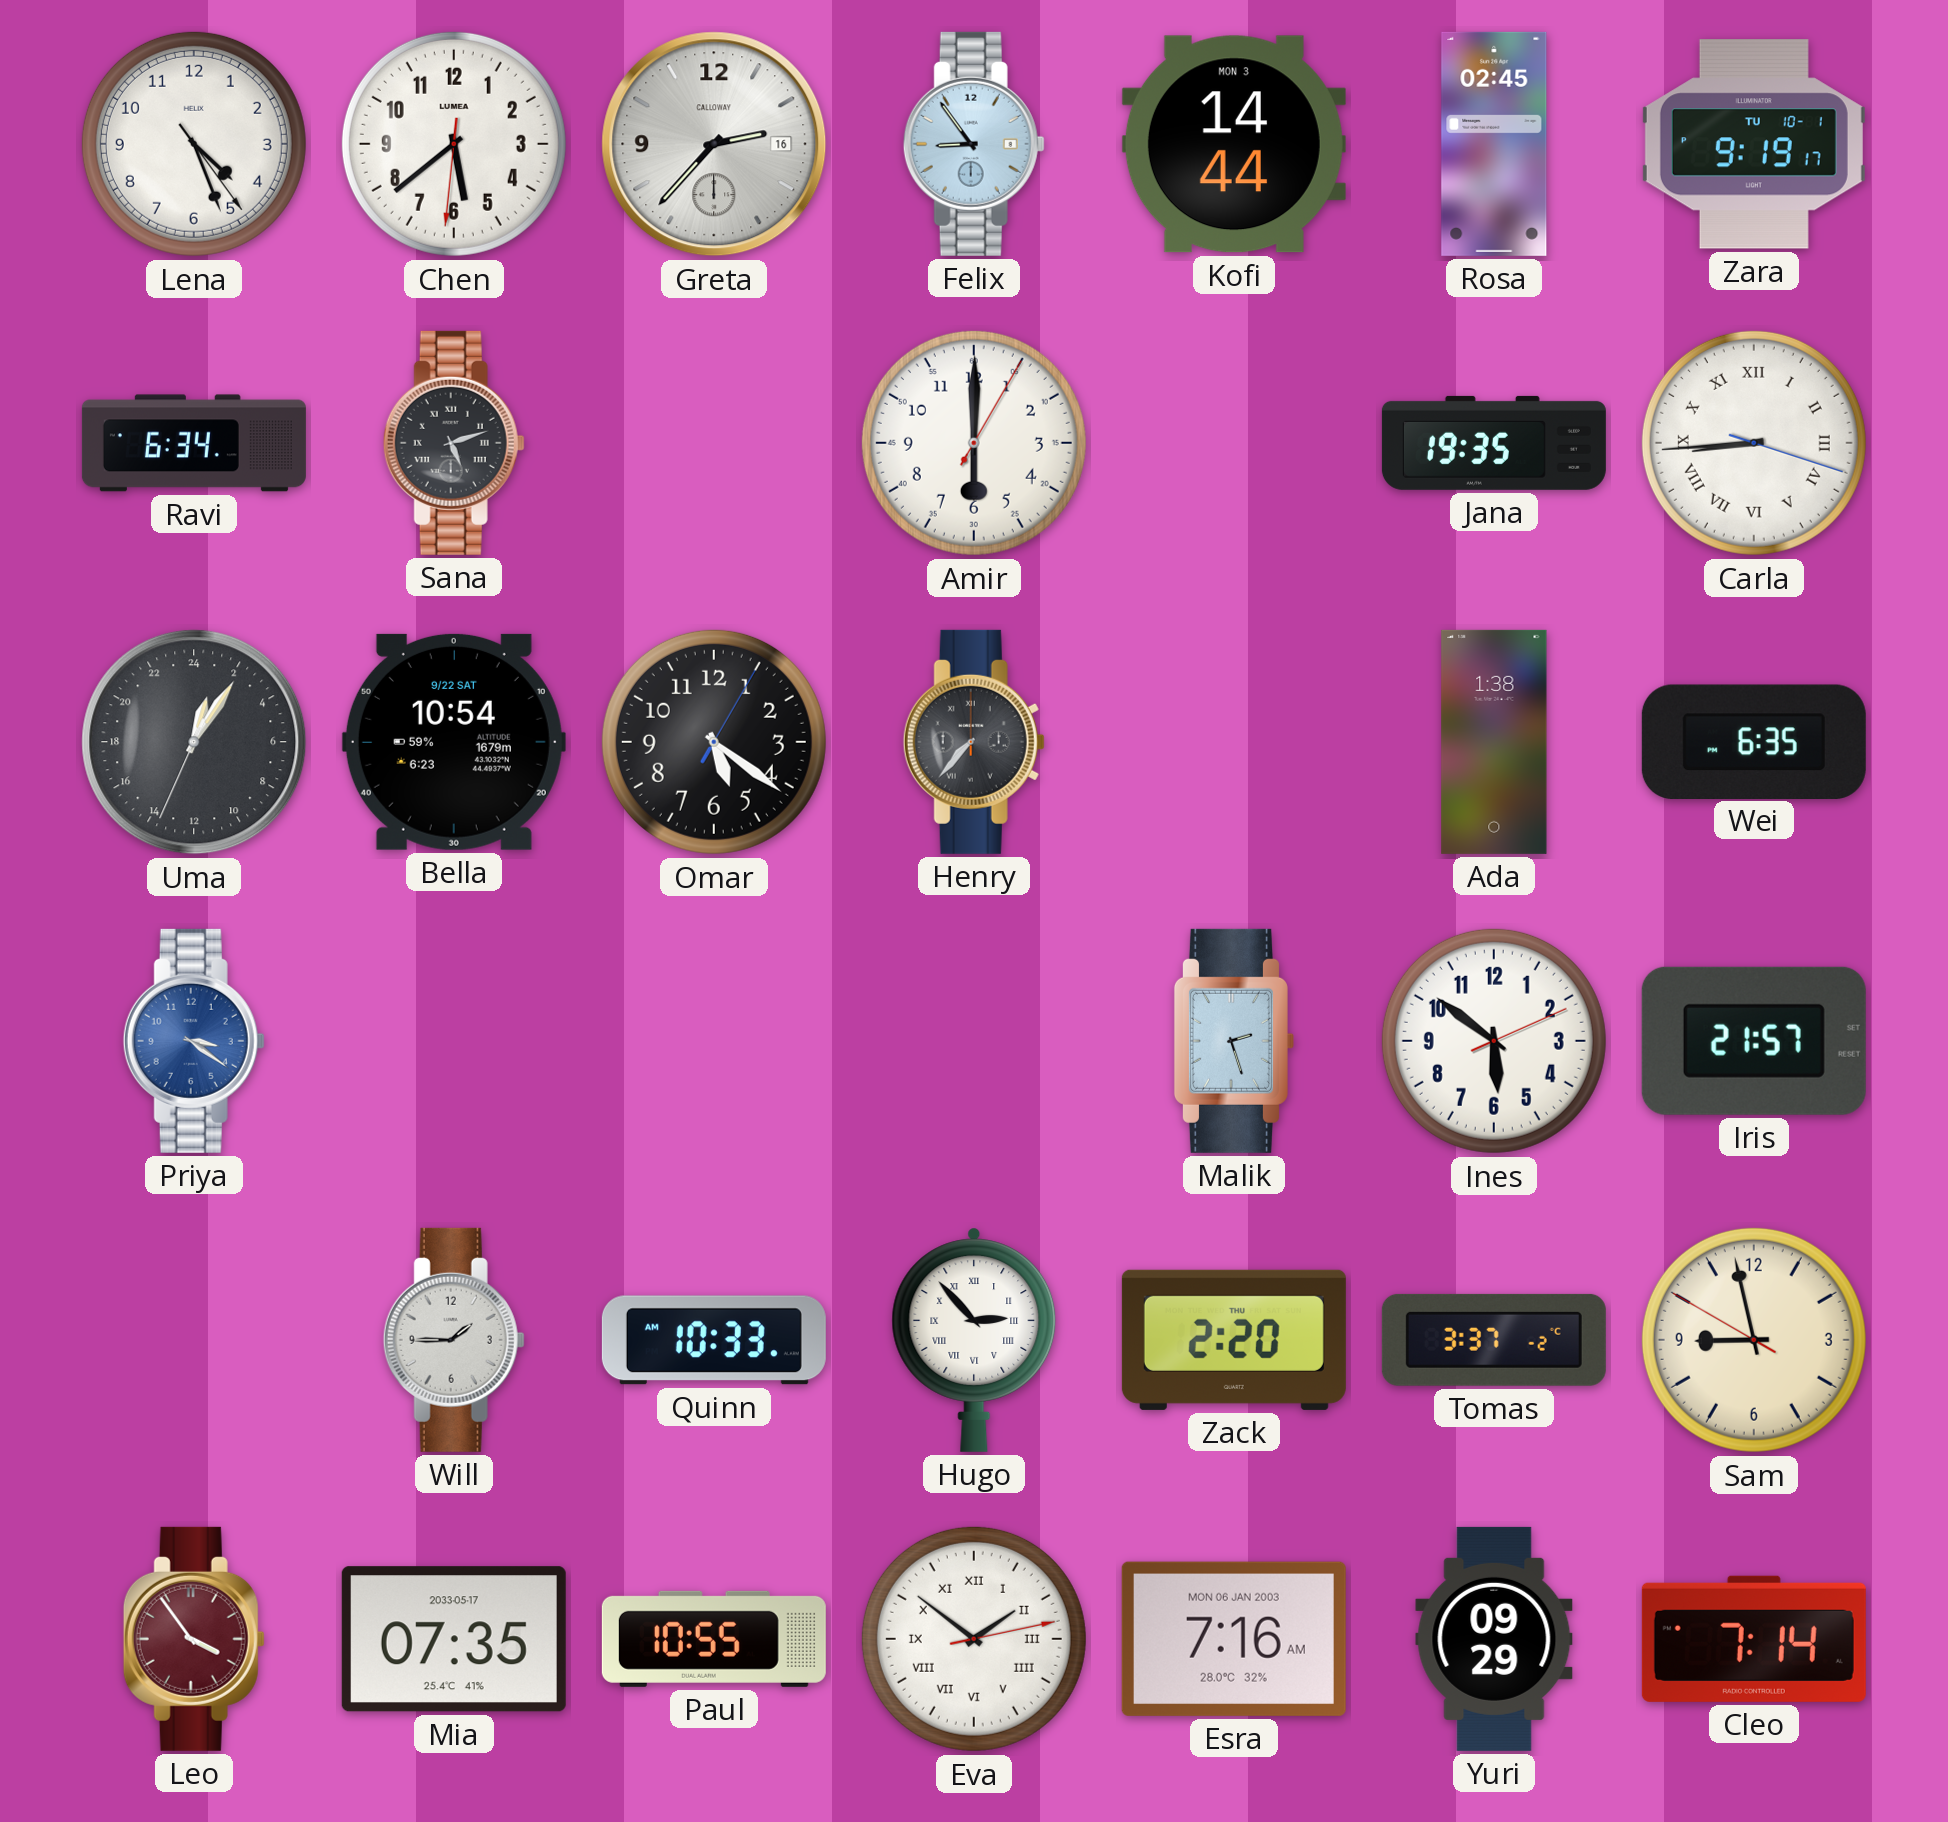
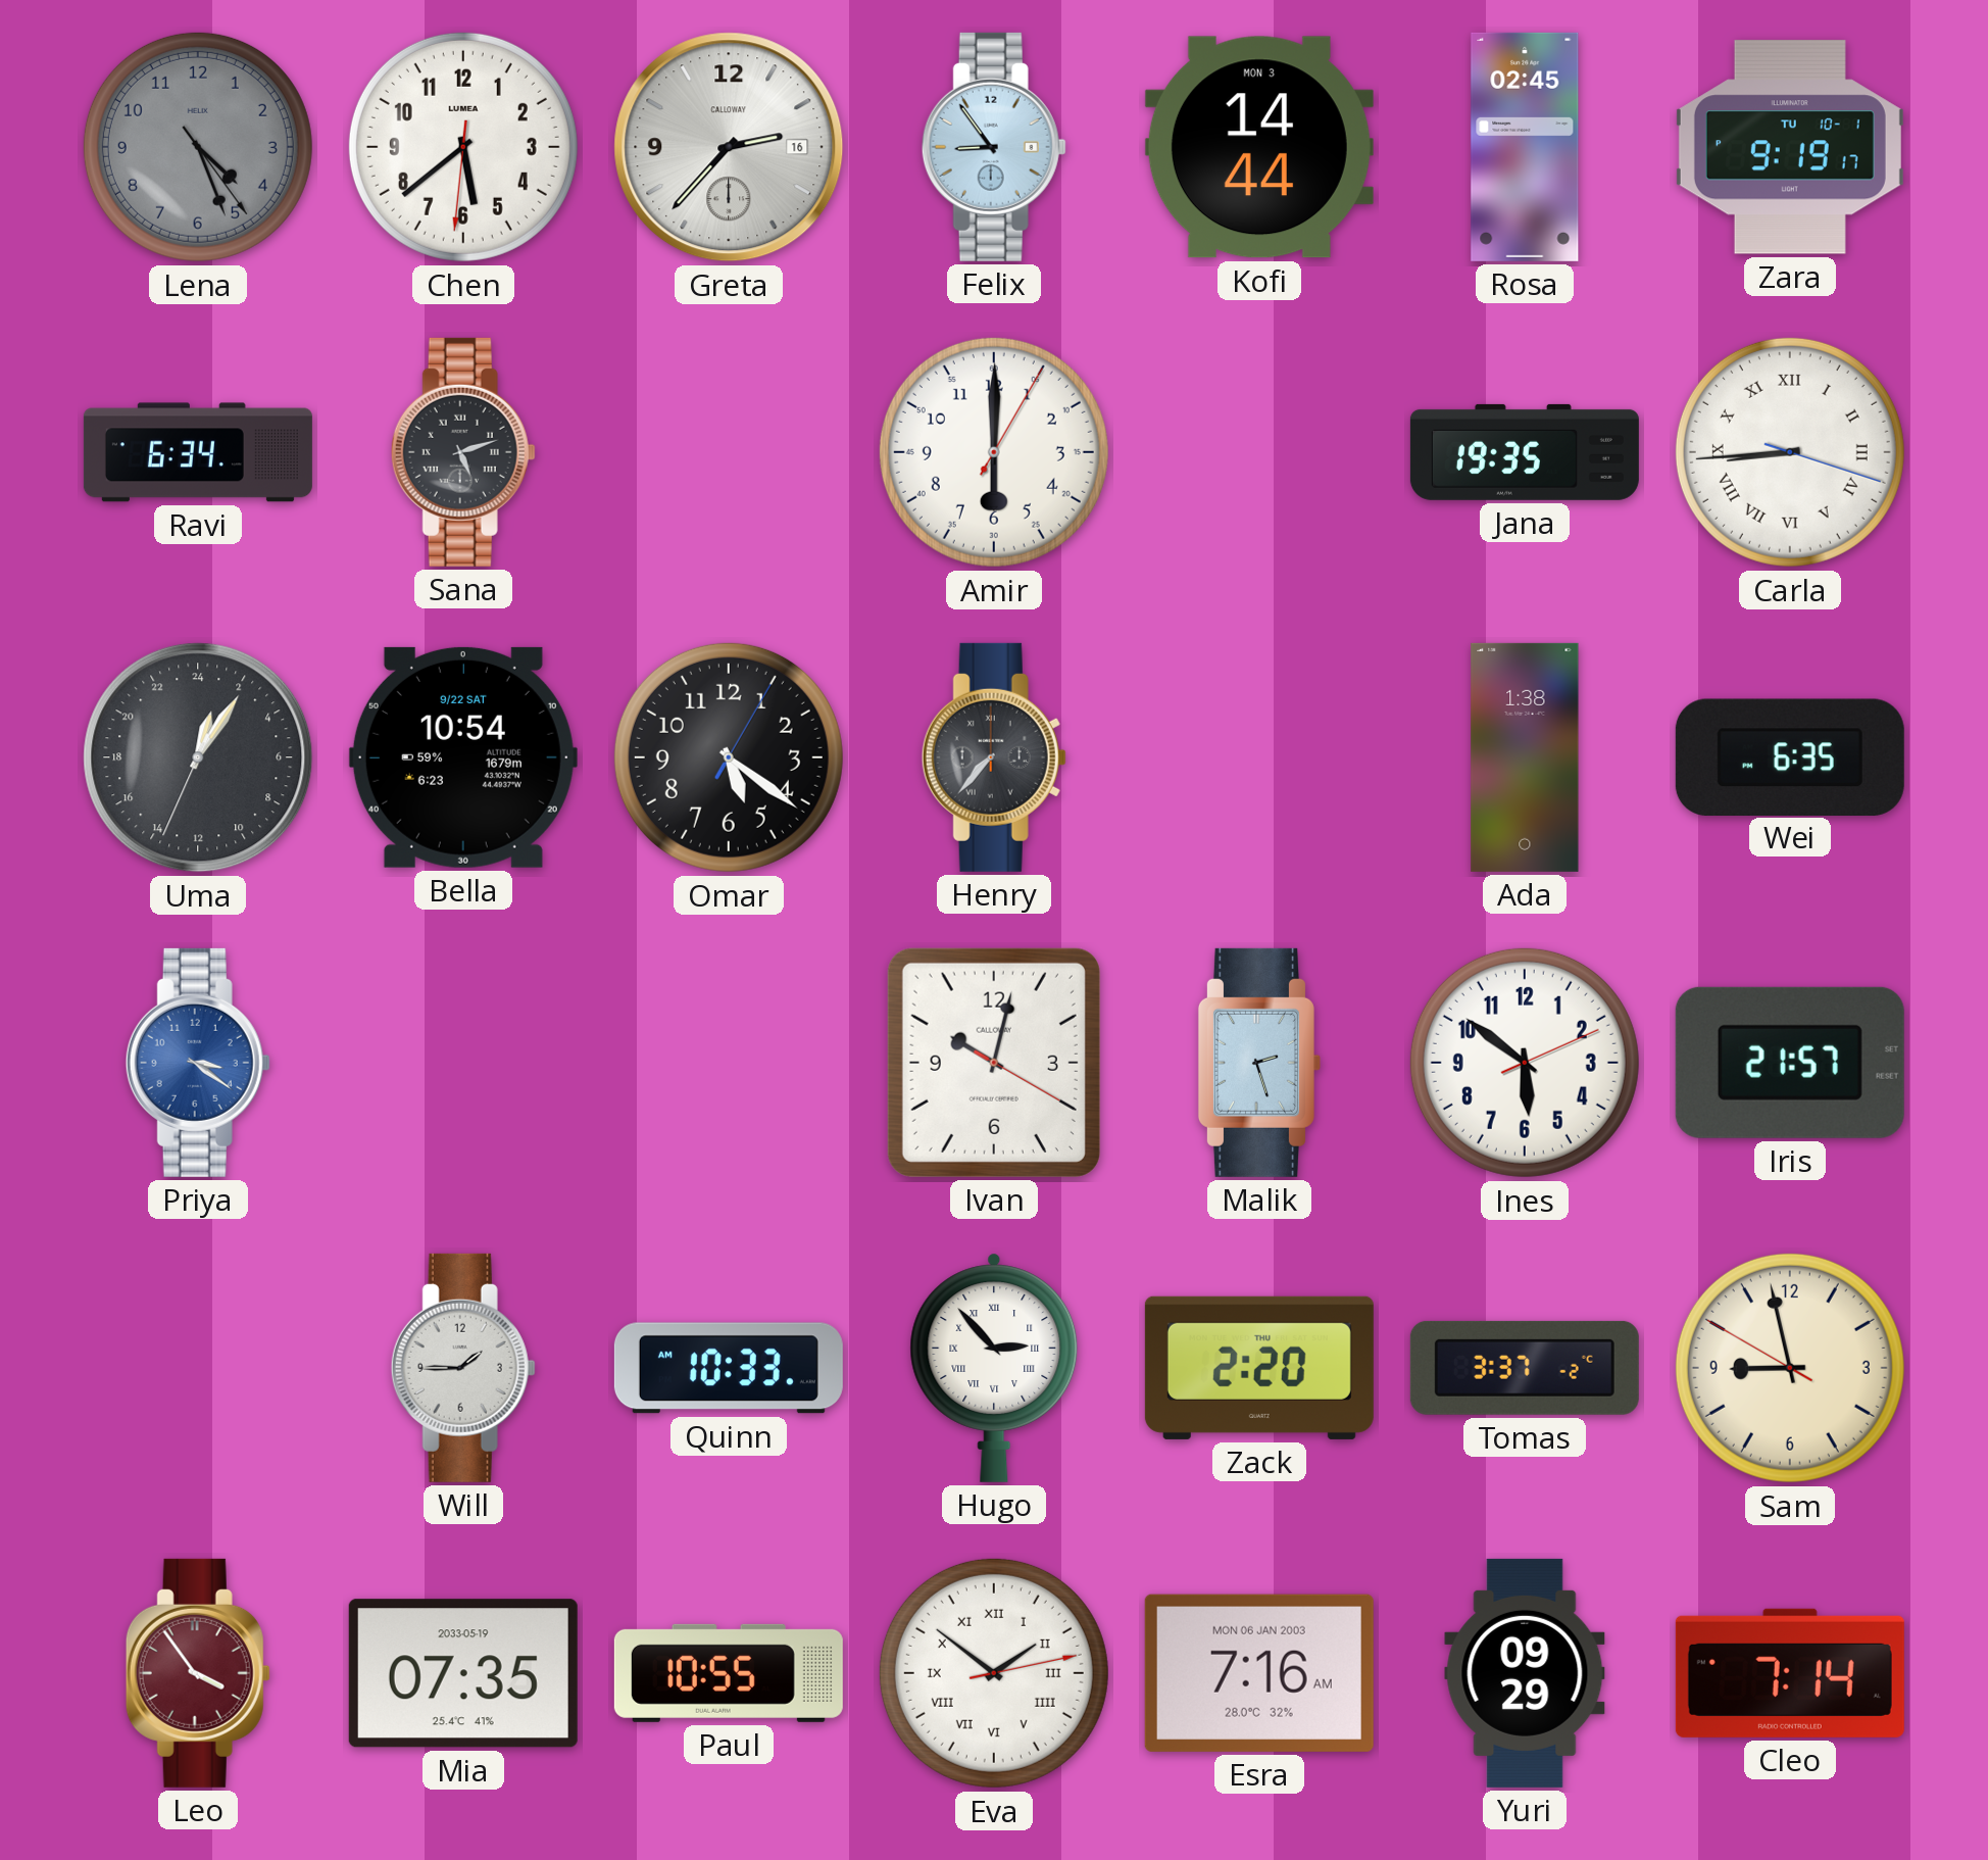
Lena dial: white -> grey
Ivan: none -> 10:02
Mia date: 2033-05-17 -> 2033-05-19
